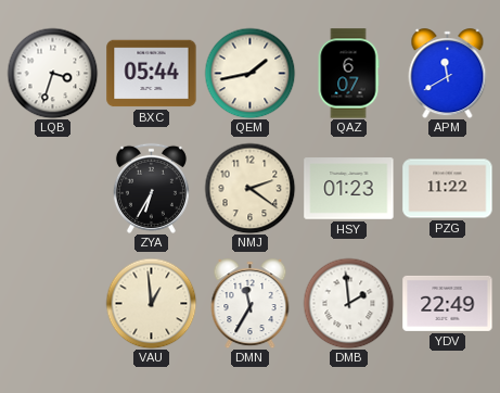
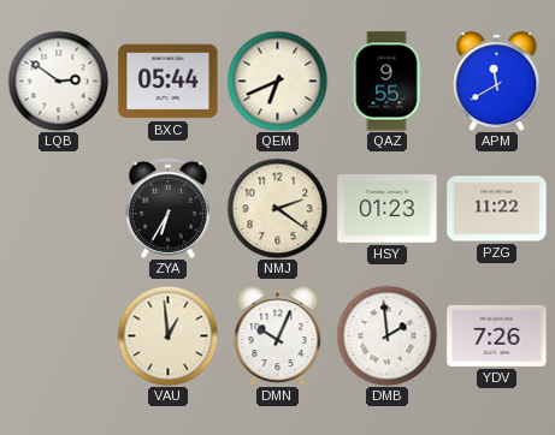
LQB: 3:33 -> 2:51
QEM: 1:43 -> 6:41
QAZ: 6:07 -> 9:55
DMN: 11:35 -> 10:04
YDV: 22:49 -> 7:26
